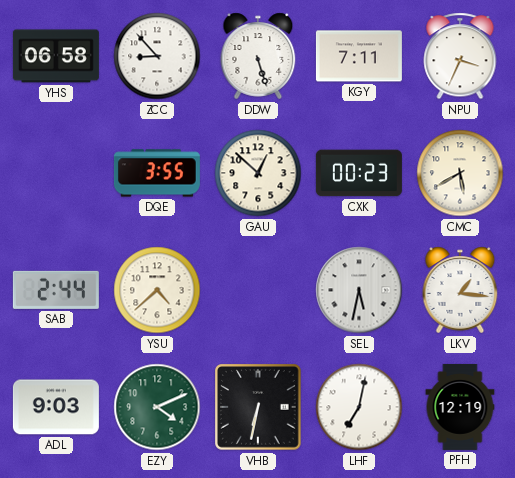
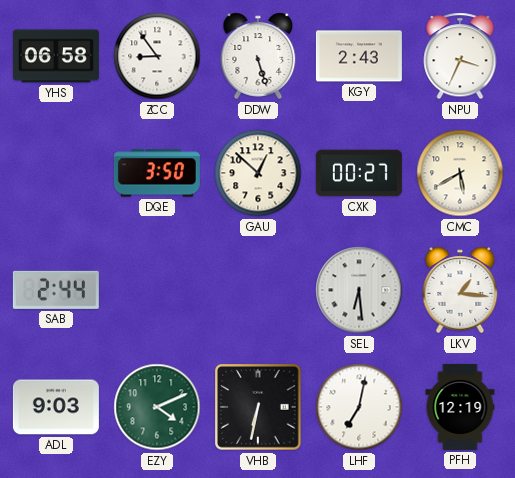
ZCC: 8:53 -> 8:54
KGY: 7:11 -> 2:43
DQE: 3:55 -> 3:50
CXK: 00:23 -> 00:27
YSU: 4:38 -> none
SEL: 5:32 -> 6:29
